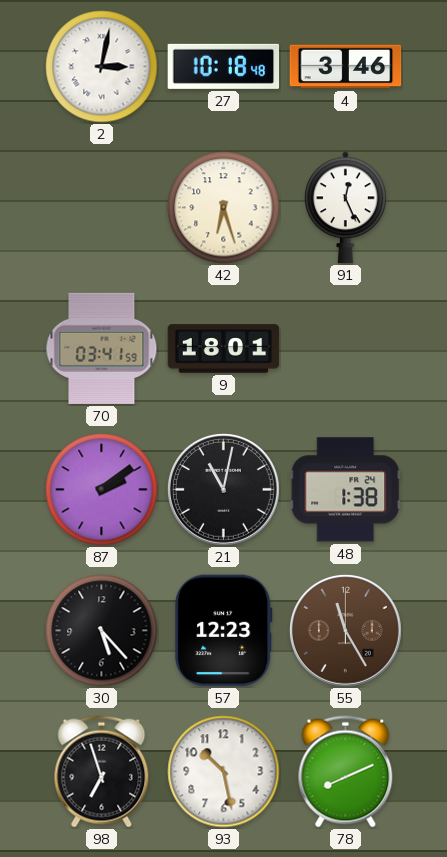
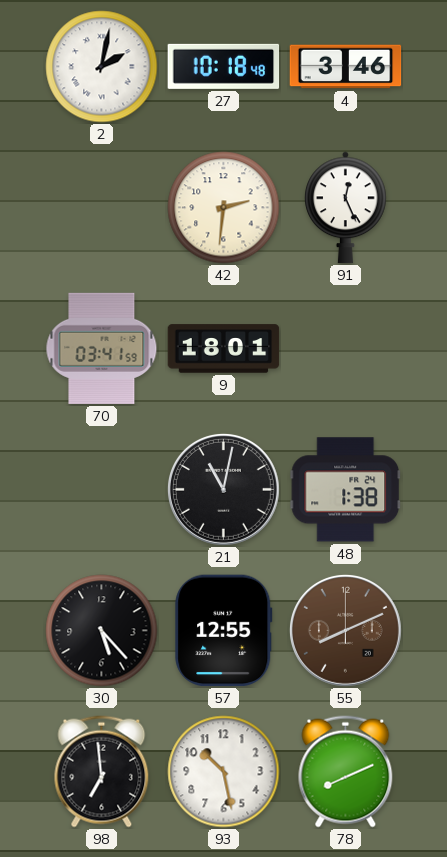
2: 3:02 -> 2:02
42: 6:27 -> 2:31
87: 2:09 -> none
57: 12:23 -> 12:55
55: 11:25 -> 8:11
98: 6:57 -> 6:59
